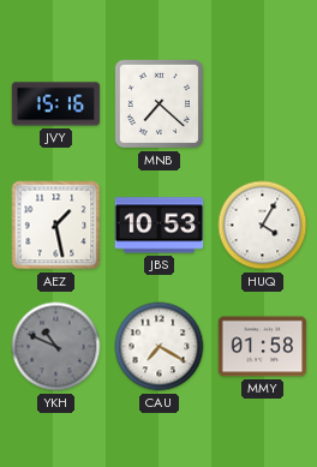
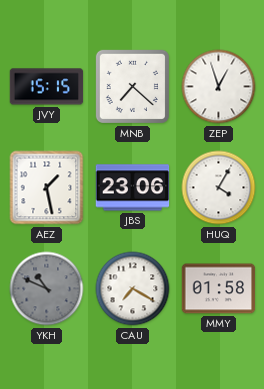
JVY: 15:16 -> 15:15
ZEP: none -> 12:57
JBS: 10:53 -> 23:06
